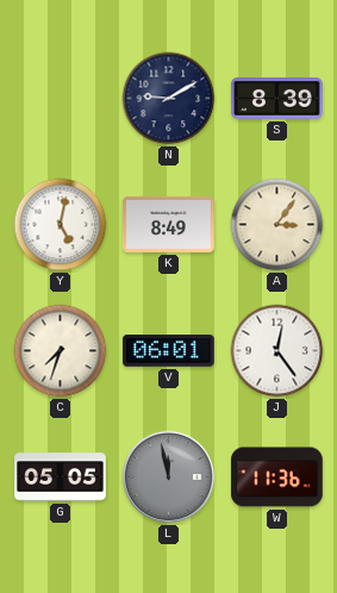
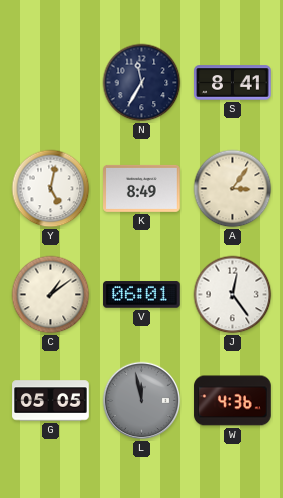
N: 9:10 -> 11:35
S: 8:39 -> 8:41
C: 7:33 -> 1:09
W: 11:36 -> 4:36
